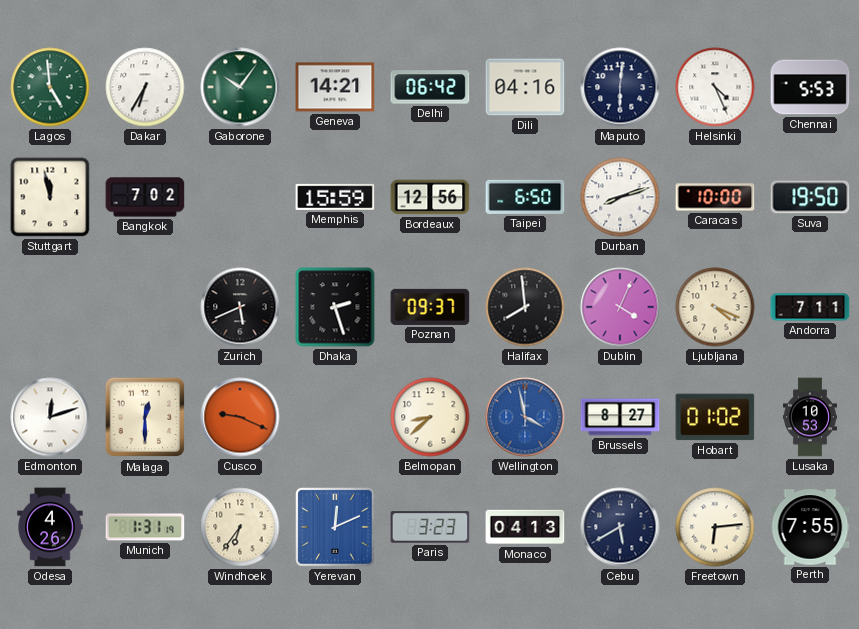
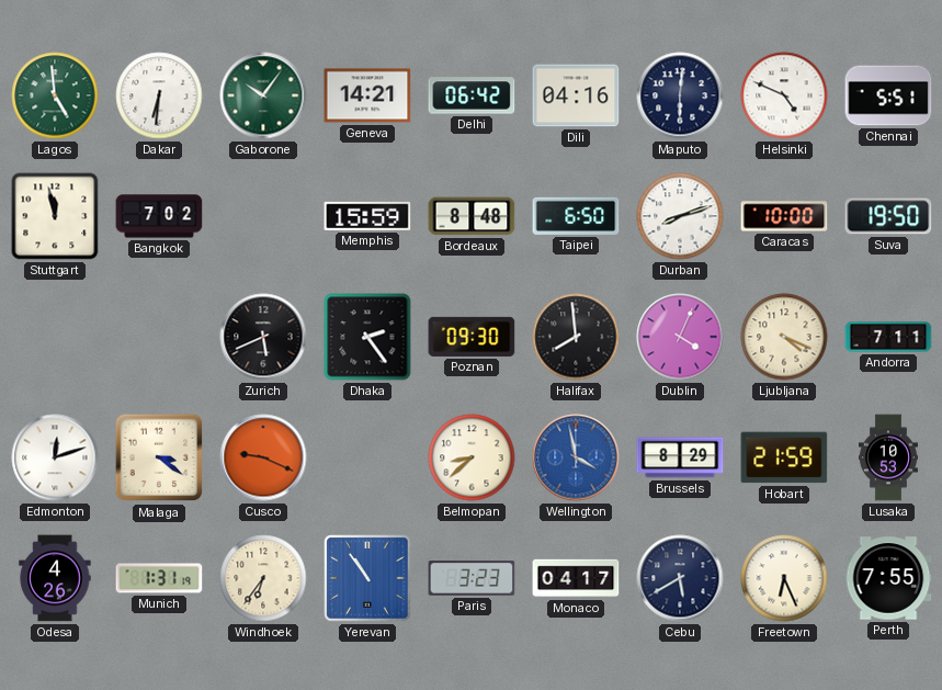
Dakar: 6:35 -> 6:31
Helsinki: 4:26 -> 4:49
Chennai: 5:53 -> 5:51
Bordeaux: 12:56 -> 8:48
Dhaka: 2:27 -> 2:24
Poznan: 09:37 -> 09:30
Malaga: 12:30 -> 3:21
Brussels: 8:27 -> 8:29
Hobart: 01:02 -> 21:59
Yerevan: 12:11 -> 10:54
Monaco: 04:13 -> 04:17
Freetown: 6:14 -> 6:26
